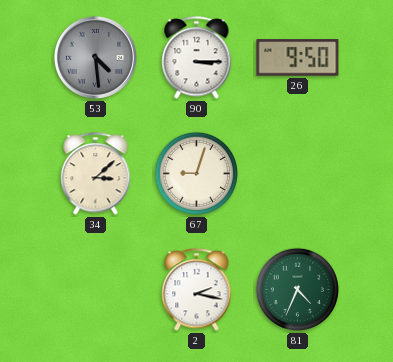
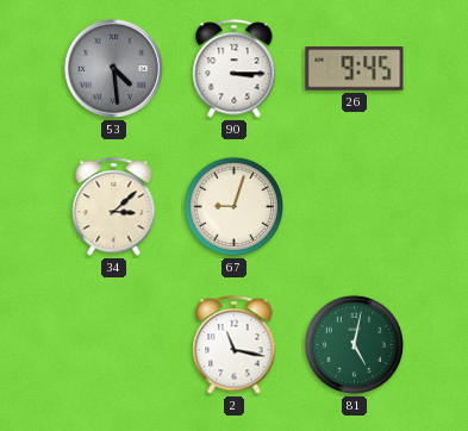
26: 9:50 -> 9:45
2: 2:17 -> 11:17
81: 4:34 -> 5:02
